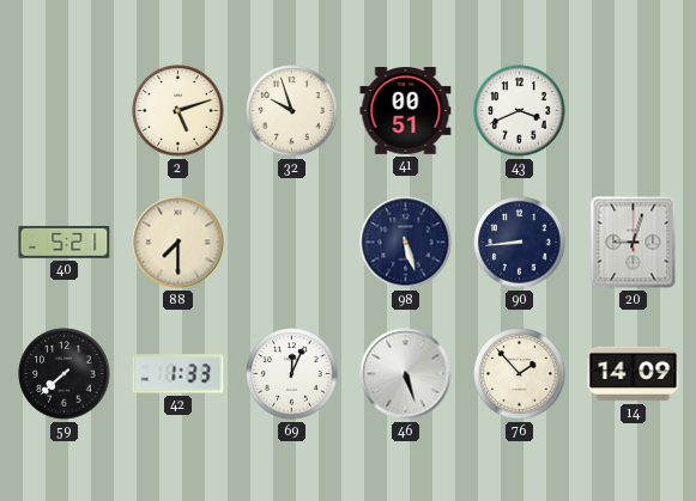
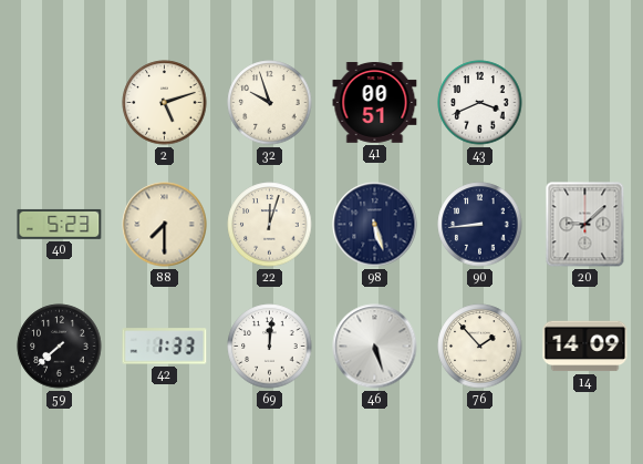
40: 5:21 -> 5:23
22: none -> 12:03
20: 9:03 -> 9:08
69: 12:04 -> 12:01
